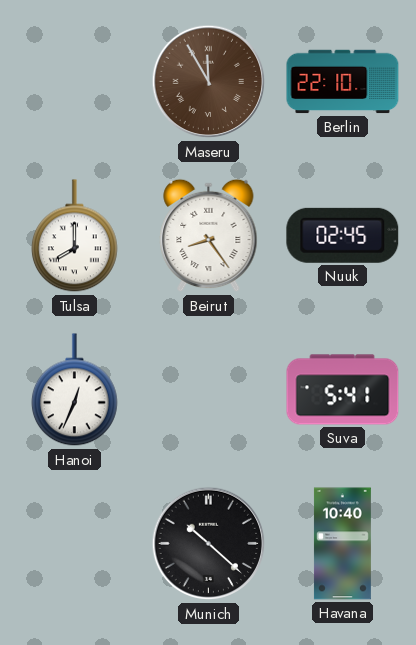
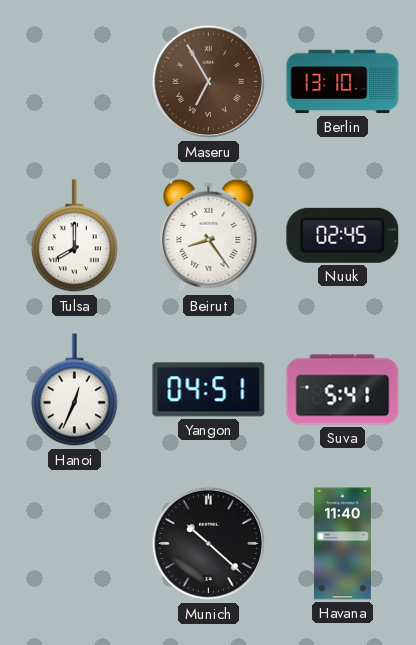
Maseru: 11:55 -> 6:55
Berlin: 22:10 -> 13:10
Yangon: none -> 04:51
Havana: 10:40 -> 11:40
